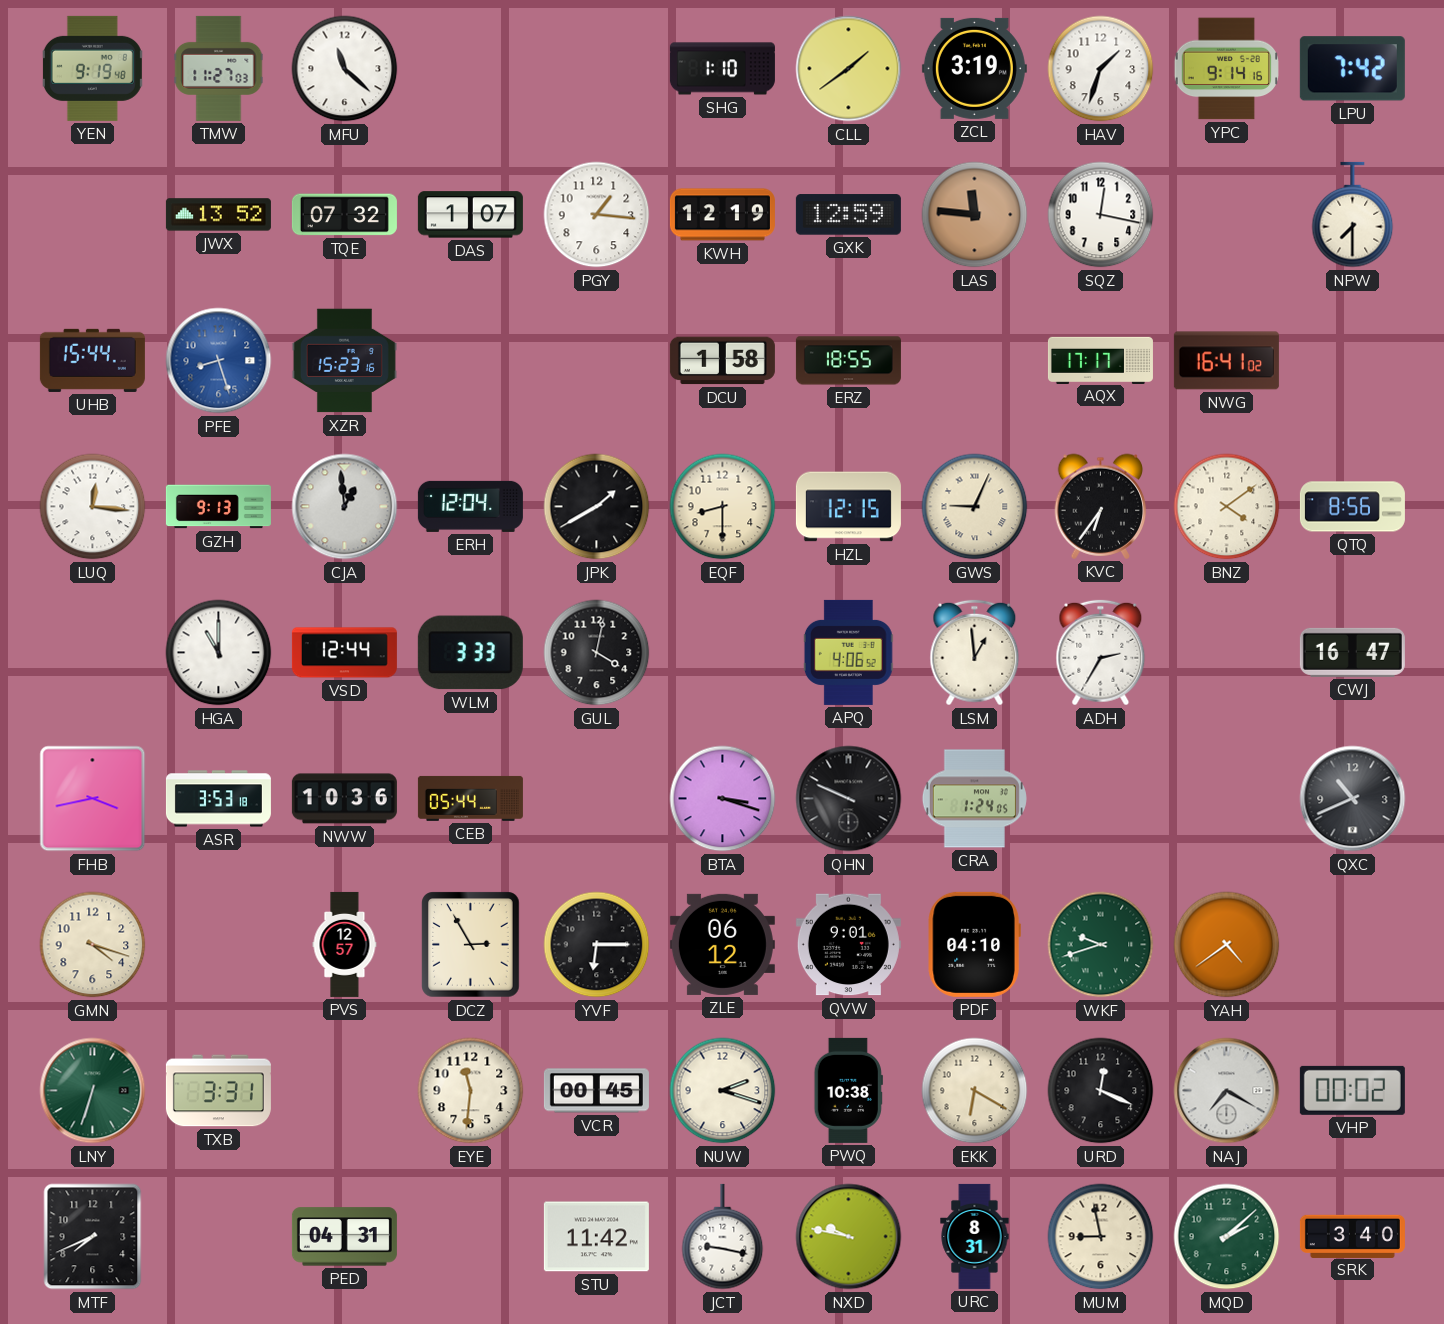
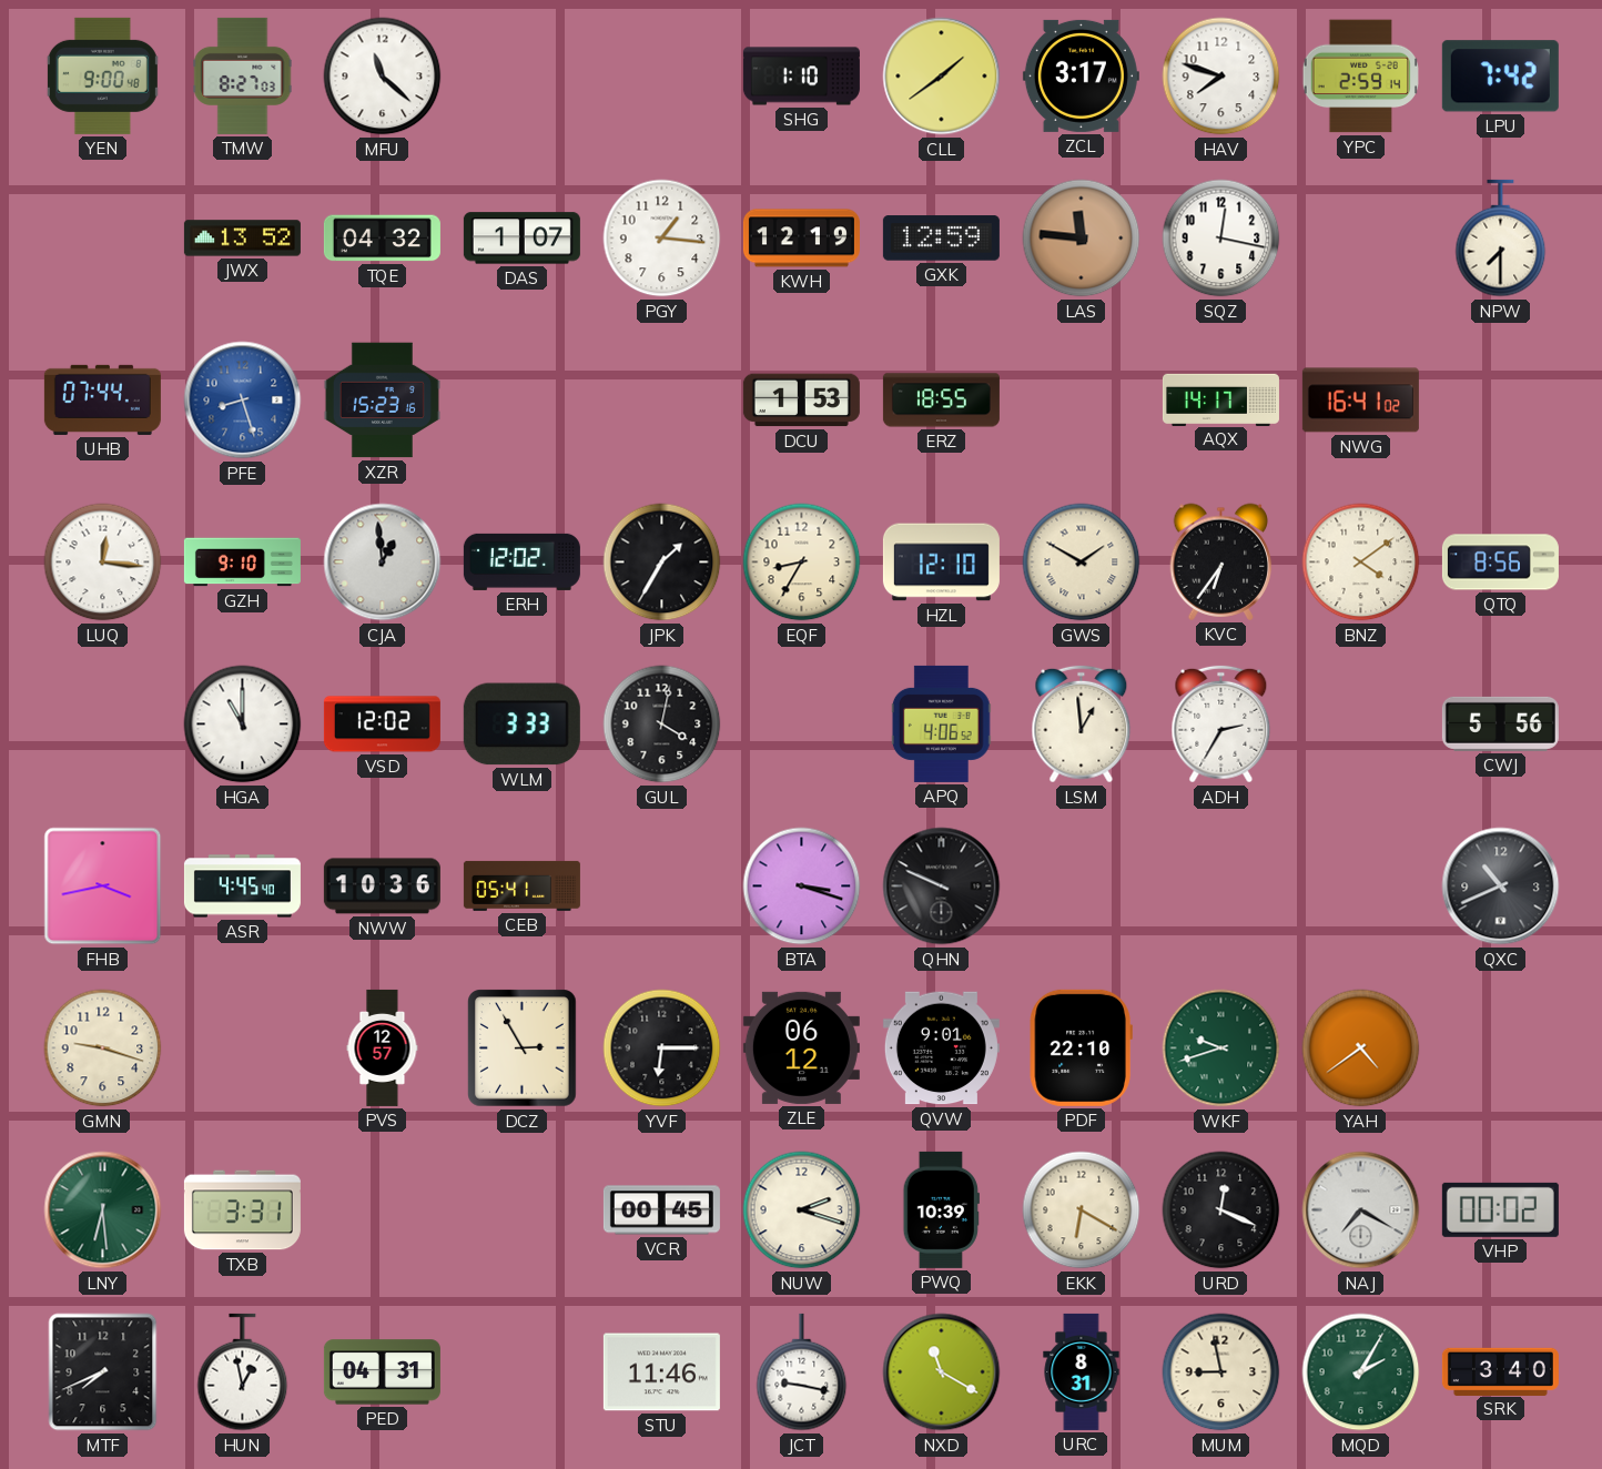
YEN: 9:19 -> 9:00
TMW: 11:27 -> 8:27
ZCL: 3:19 -> 3:17
HAV: 1:33 -> 7:48
YPC: 9:14 -> 2:59
TQE: 07:32 -> 04:32
UHB: 15:44 -> 07:44
DCU: 1:58 -> 1:53
AQX: 17:17 -> 14:17
GZH: 9:13 -> 9:10
ERH: 12:04 -> 12:02
JPK: 1:40 -> 1:35
EQF: 8:30 -> 8:35
HZL: 12:15 -> 12:10
GWS: 9:04 -> 1:50
VSD: 12:44 -> 12:02
CWJ: 16:47 -> 5:56
ASR: 3:53 -> 4:45
CEB: 05:44 -> 05:41
CRA: 1:24 -> none
GMN: 4:18 -> 9:18
PDF: 04:10 -> 22:10
LNY: 6:33 -> 6:29
EYE: 11:31 -> none
PWQ: 10:38 -> 10:39
HUN: none -> 12:58
STU: 11:42 -> 11:46
NXD: 9:47 -> 11:20
MQD: 2:08 -> 2:05
